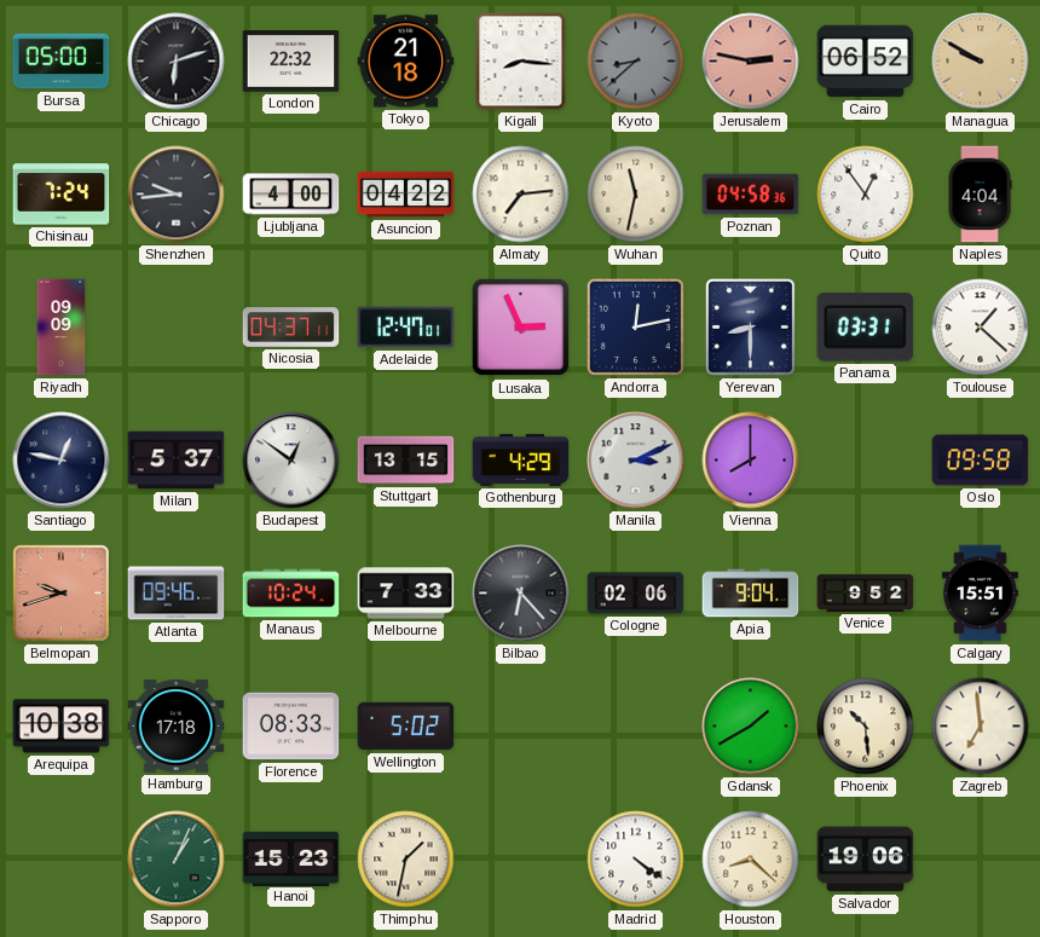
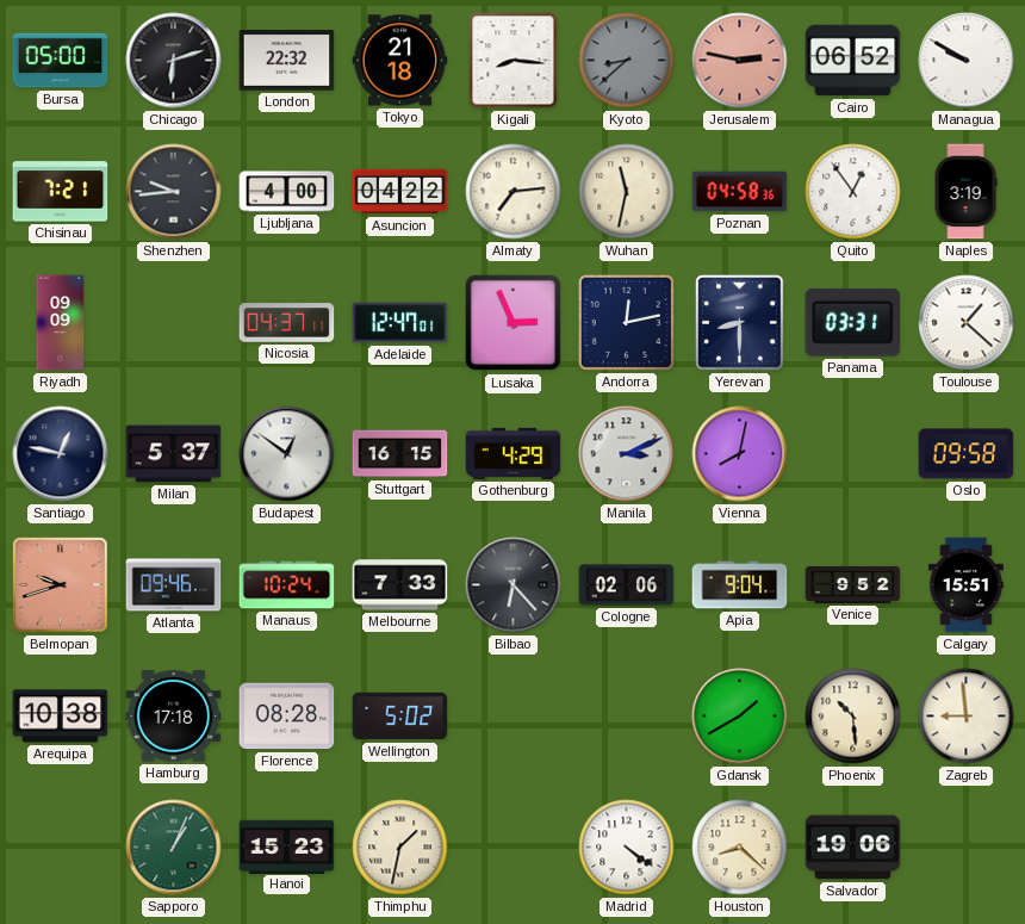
Managua dial: champagne -> white
Chisinau: 7:24 -> 7:21
Naples: 4:04 -> 3:19
Stuttgart: 13:15 -> 16:15
Vienna: 8:00 -> 8:02
Florence: 08:33 -> 08:28
Zagreb: 6:59 -> 8:59
